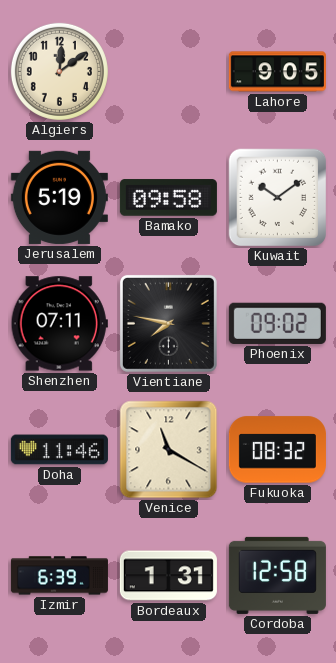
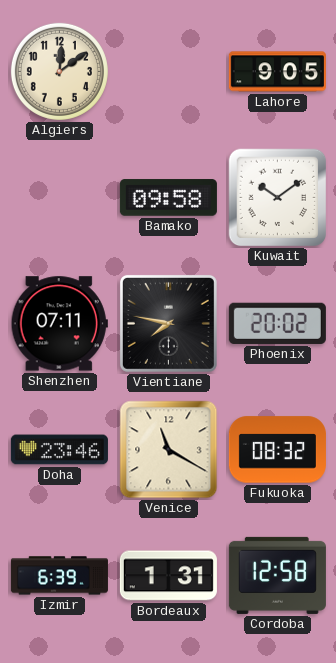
Jerusalem: 5:19 -> none
Phoenix: 09:02 -> 20:02
Doha: 11:46 -> 23:46
